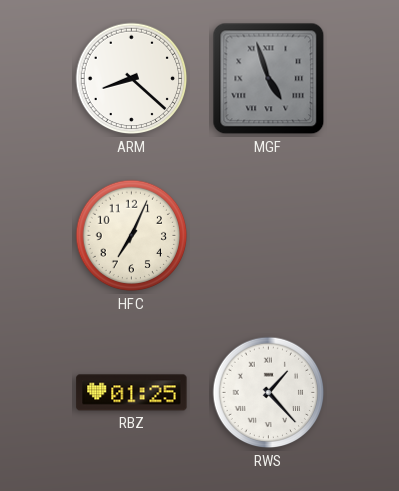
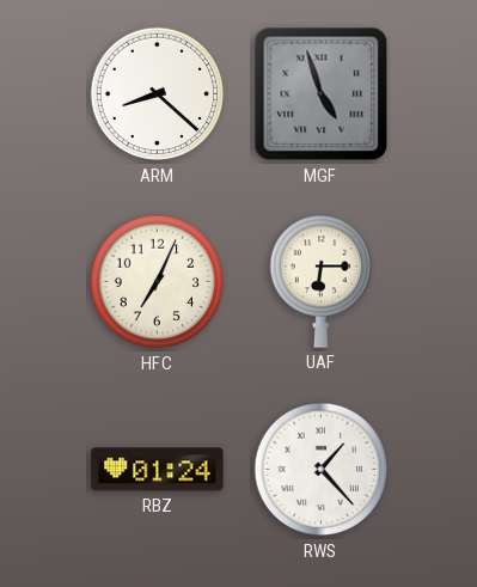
UAF: none -> 6:15
RBZ: 01:25 -> 01:24
